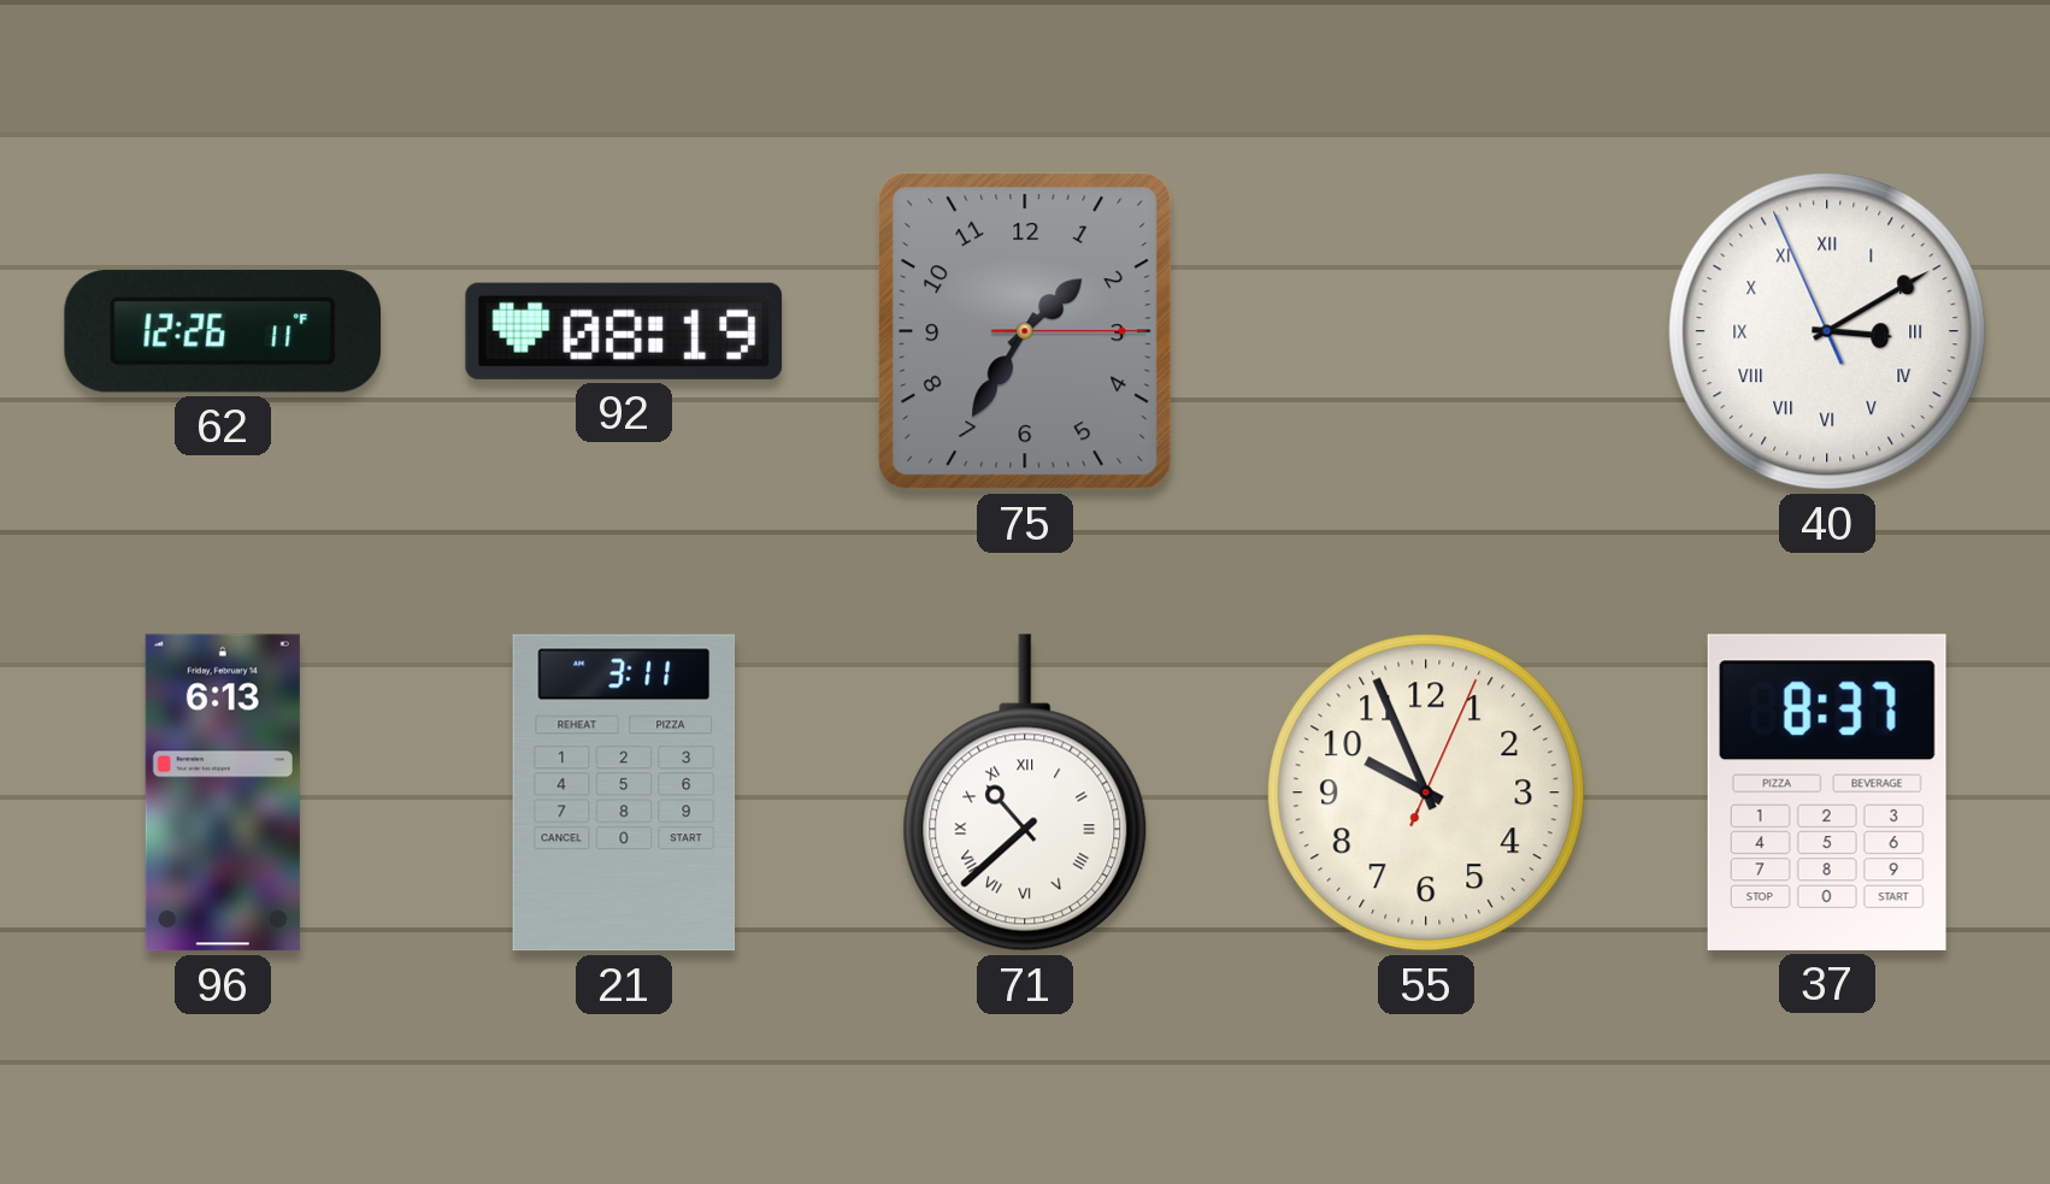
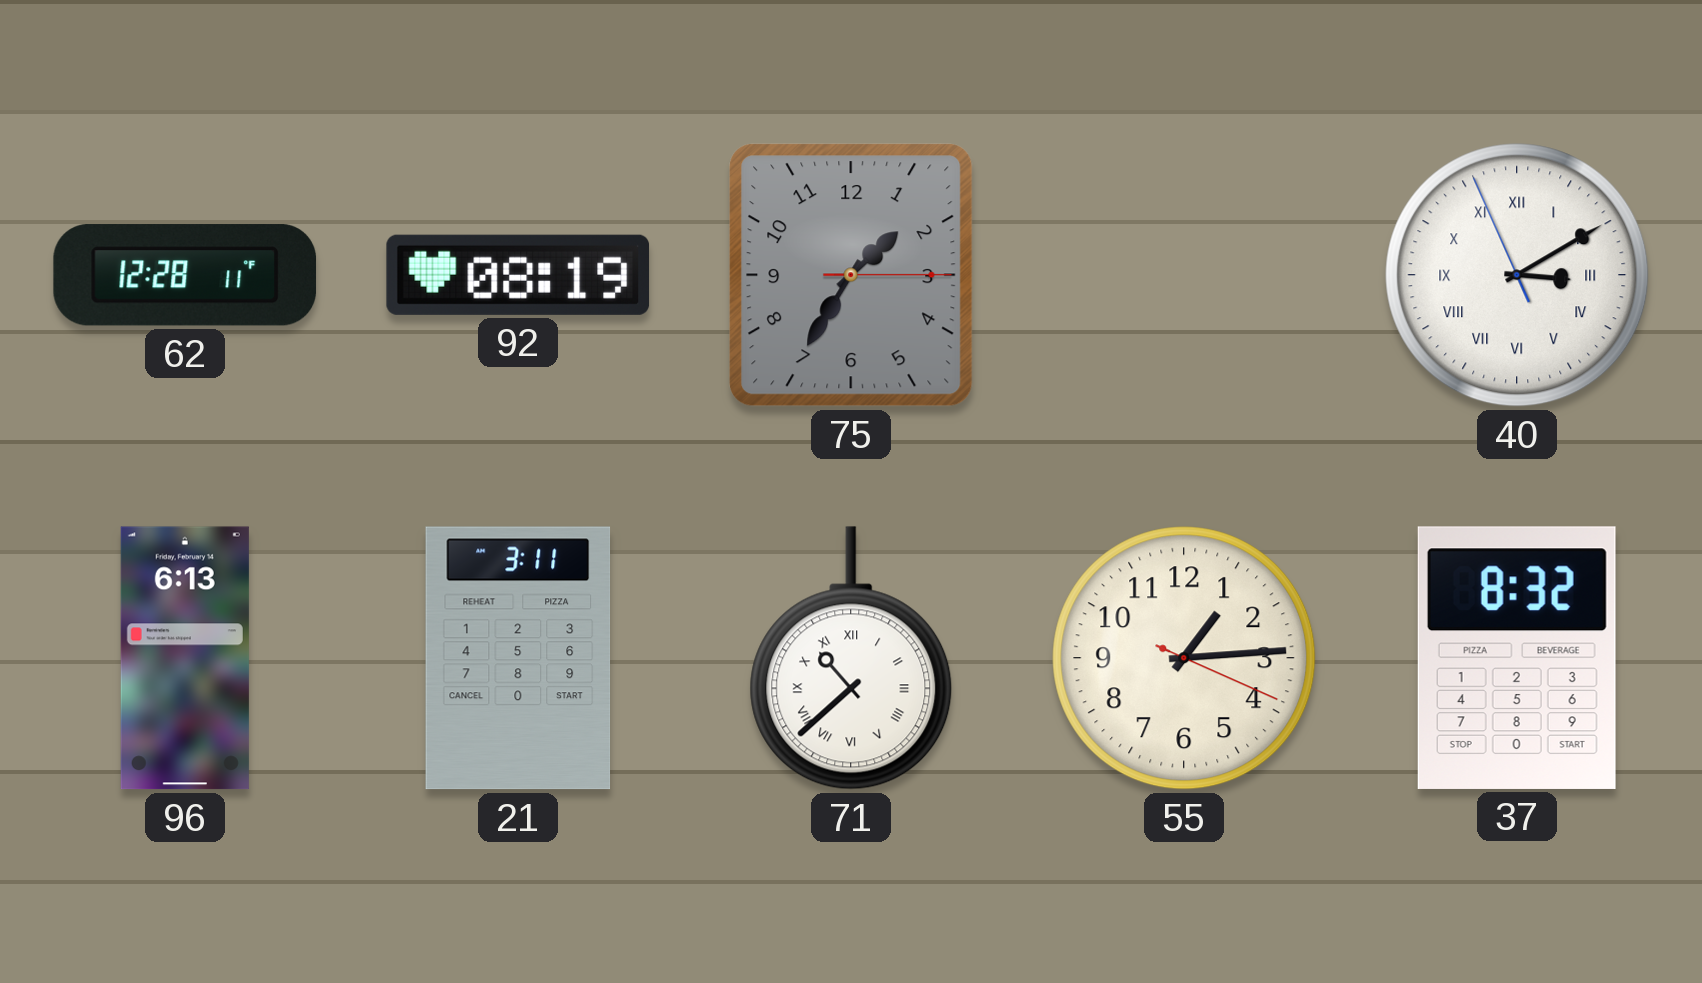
62: 12:26 -> 12:28
55: 9:56 -> 1:14
37: 8:37 -> 8:32
